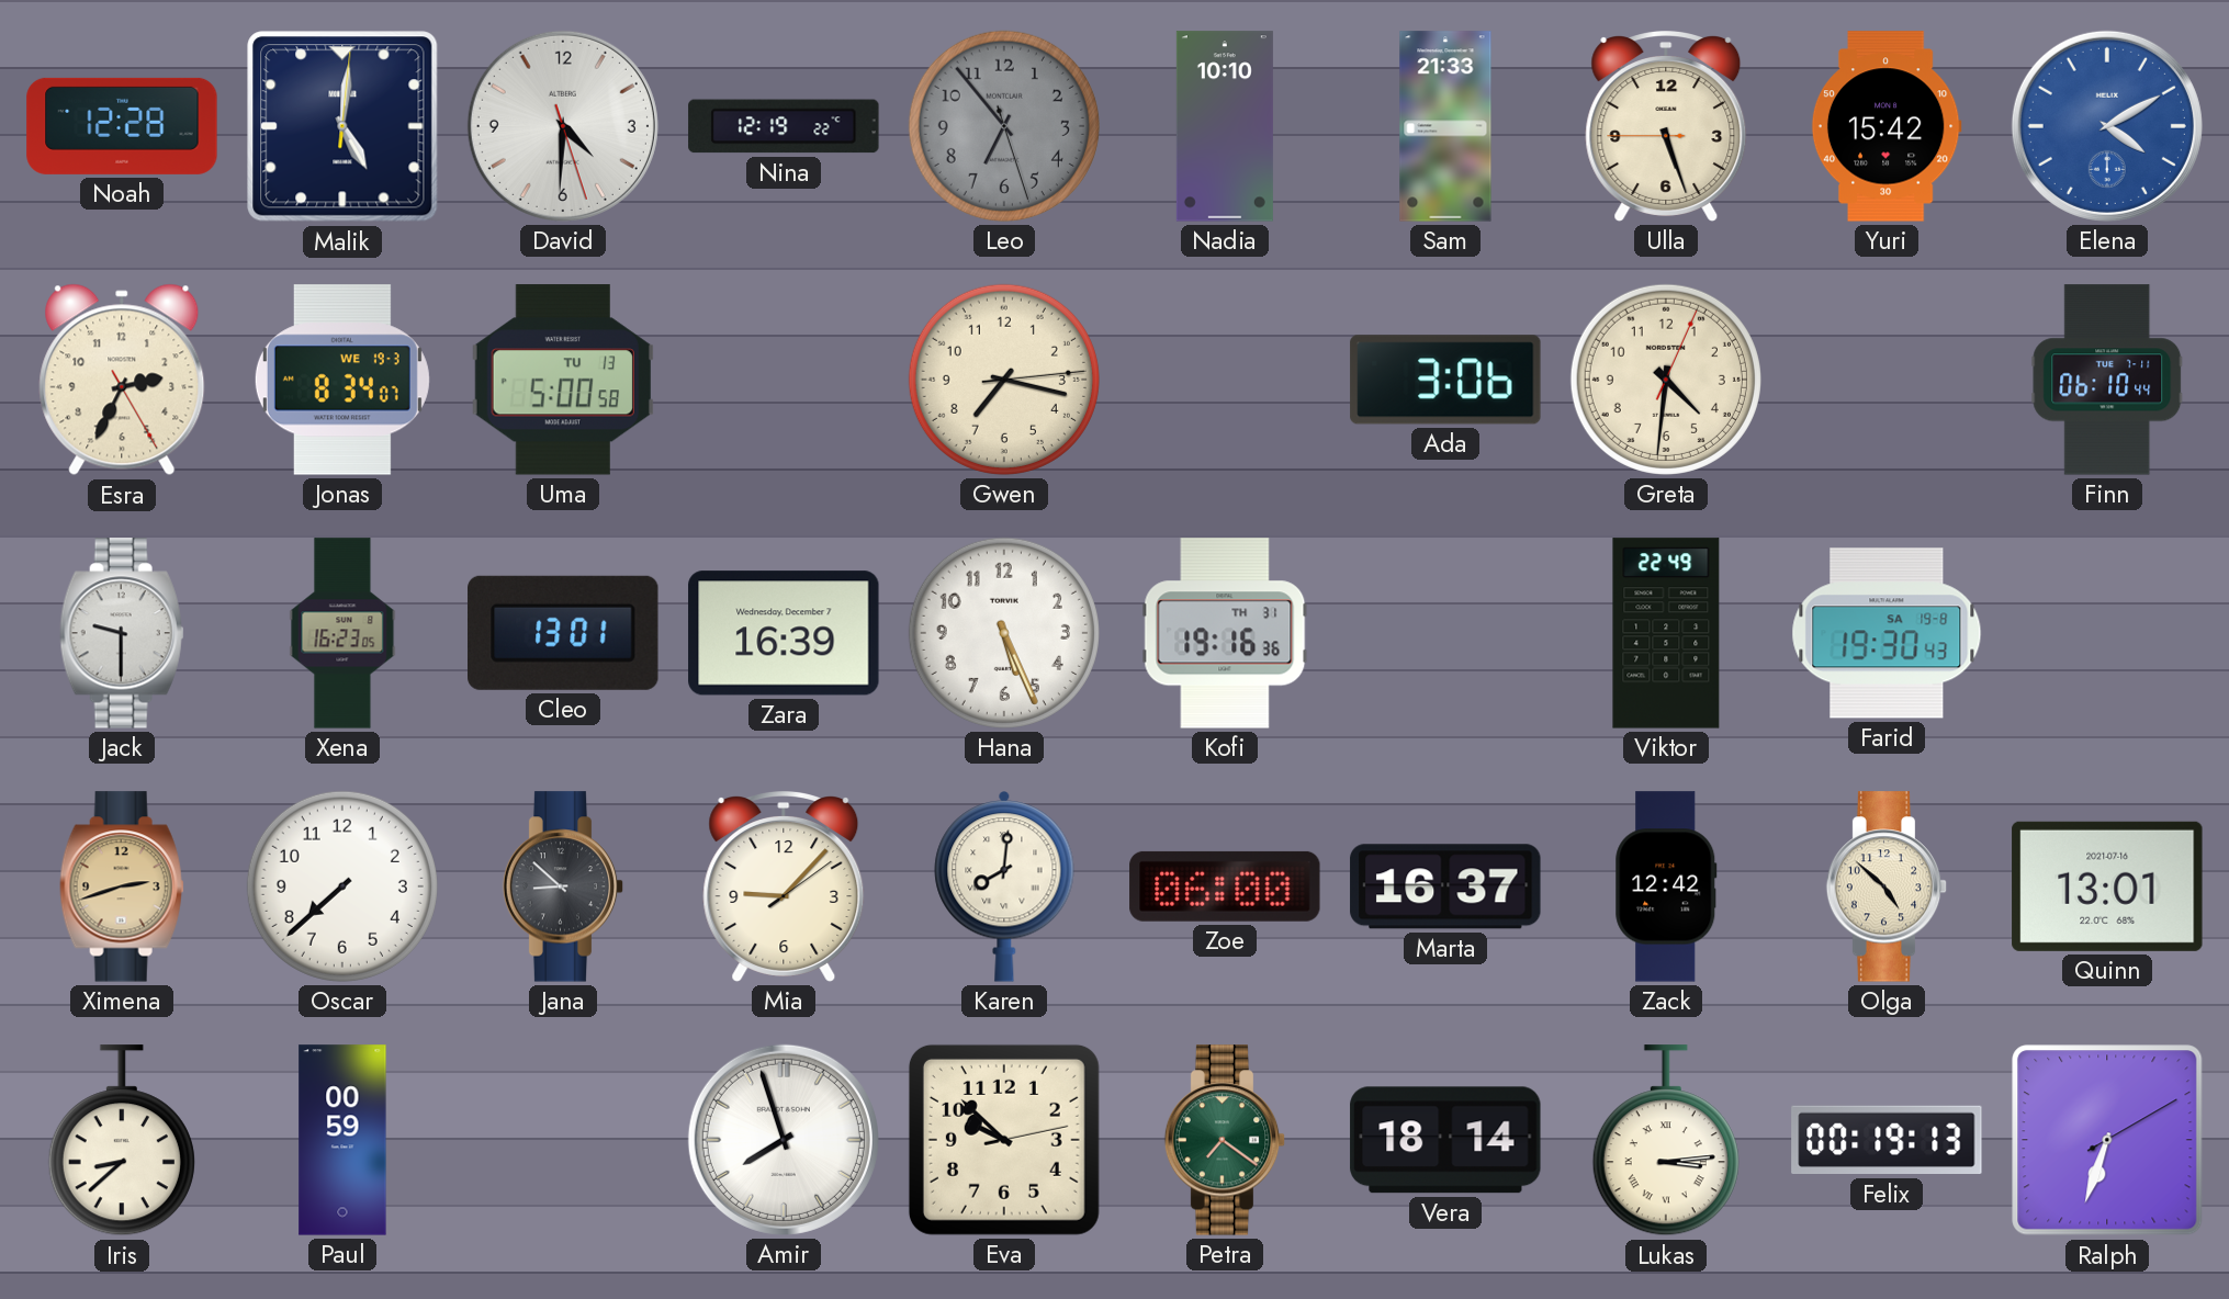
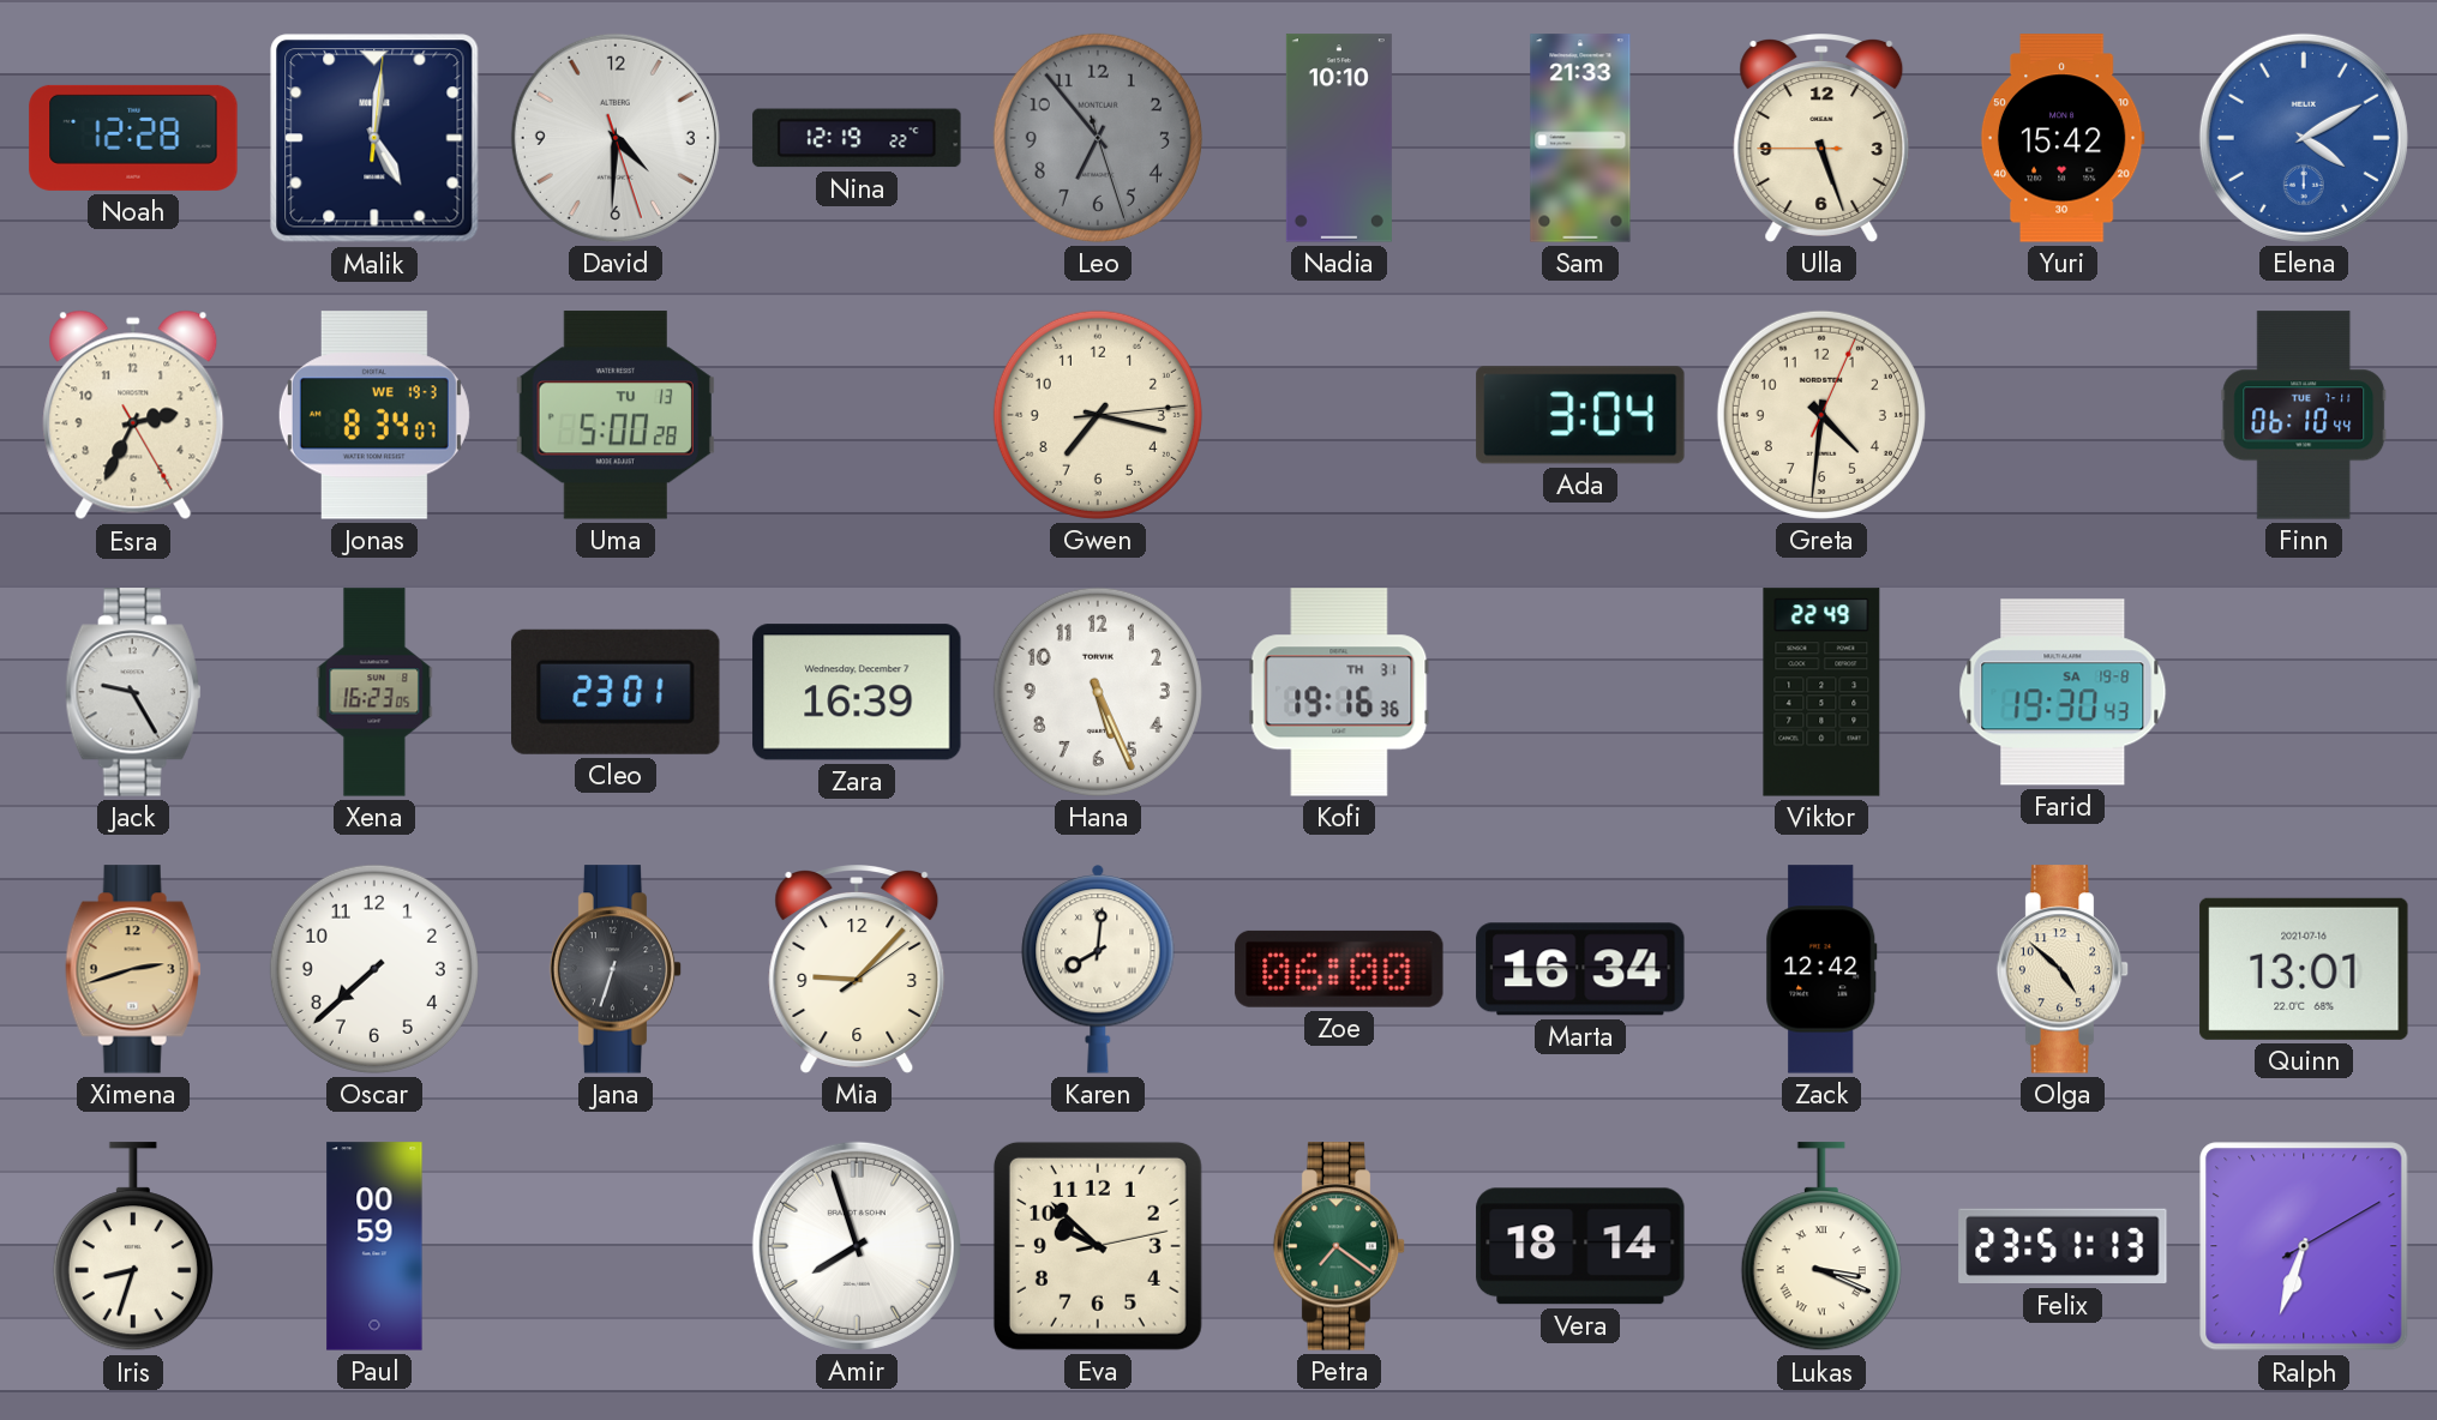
Uma: 5:00:58 -> 5:00:28
Ada: 3:06 -> 3:04
Jack: 9:30 -> 9:25
Cleo: 13:01 -> 23:01
Jana: 8:52 -> 6:33
Marta: 16:37 -> 16:34
Iris: 8:38 -> 8:33
Lukas: 3:14 -> 3:19
Felix: 00:19 -> 23:51
